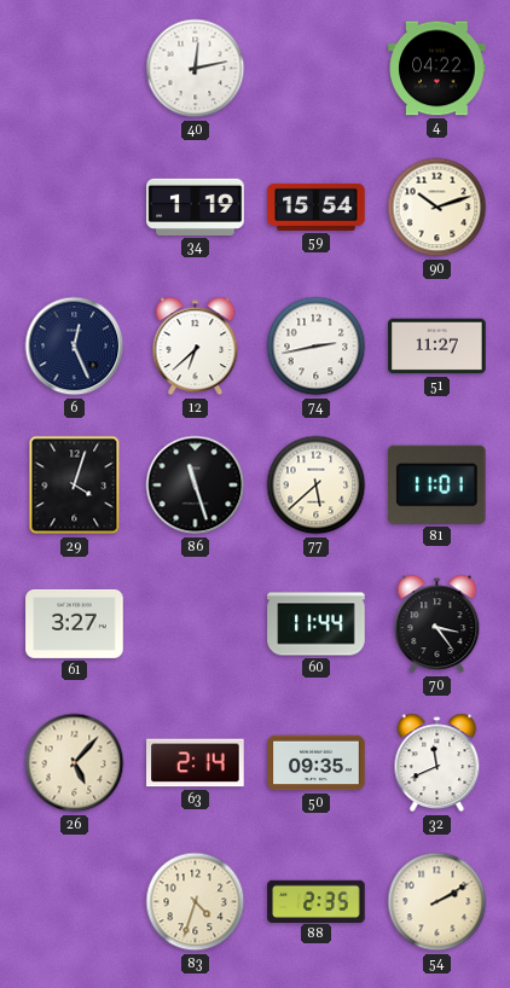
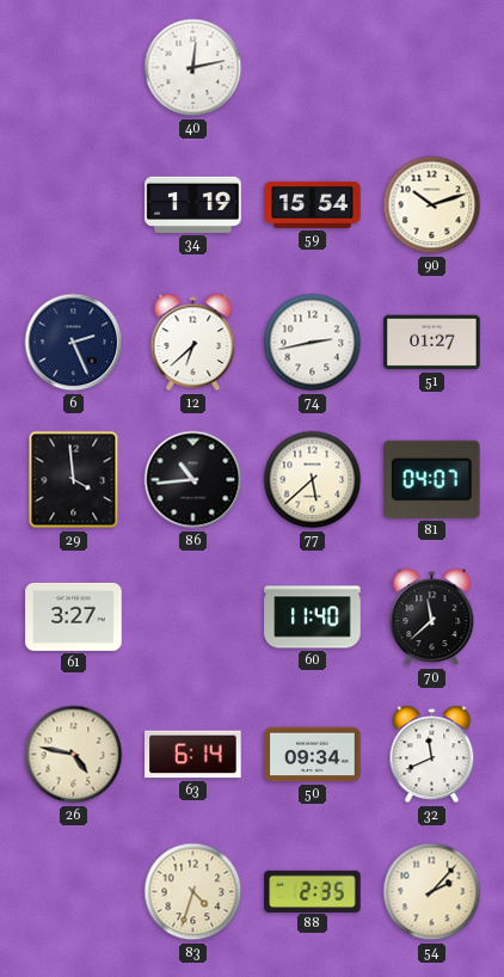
4: 04:22 -> none
6: 12:26 -> 2:26
51: 11:27 -> 01:27
29: 4:03 -> 3:59
86: 11:27 -> 10:44
81: 11:01 -> 04:07
60: 11:44 -> 11:40
70: 3:24 -> 11:38
26: 5:07 -> 4:47
63: 2:14 -> 6:14
50: 09:35 -> 09:34
54: 2:10 -> 2:07
